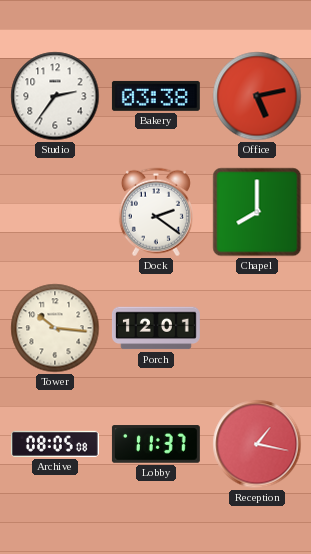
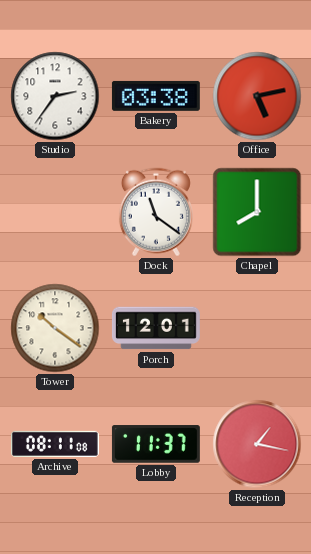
Dock: 2:21 -> 11:21
Tower: 10:16 -> 10:21
Archive: 08:05 -> 08:11
